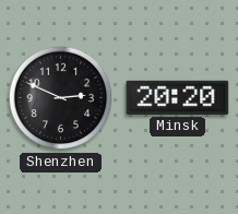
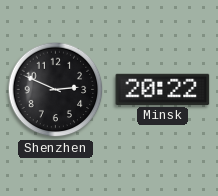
Minsk: 20:20 -> 20:22
